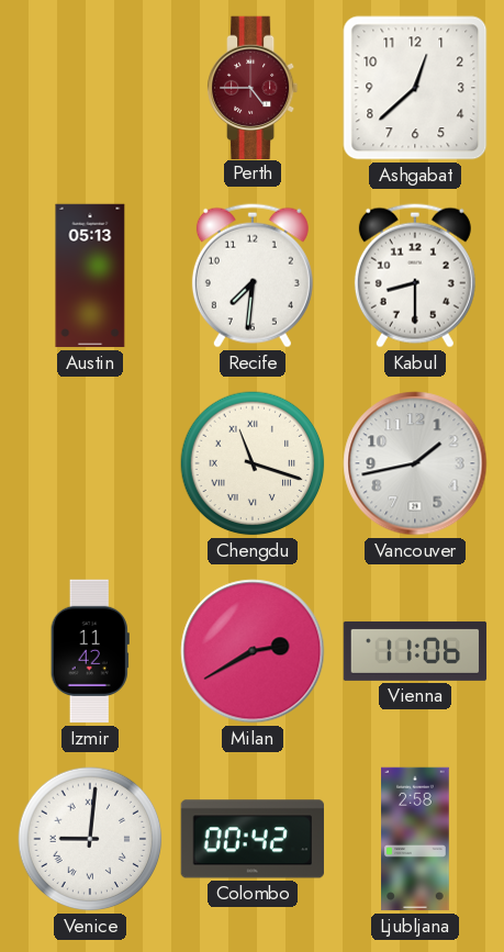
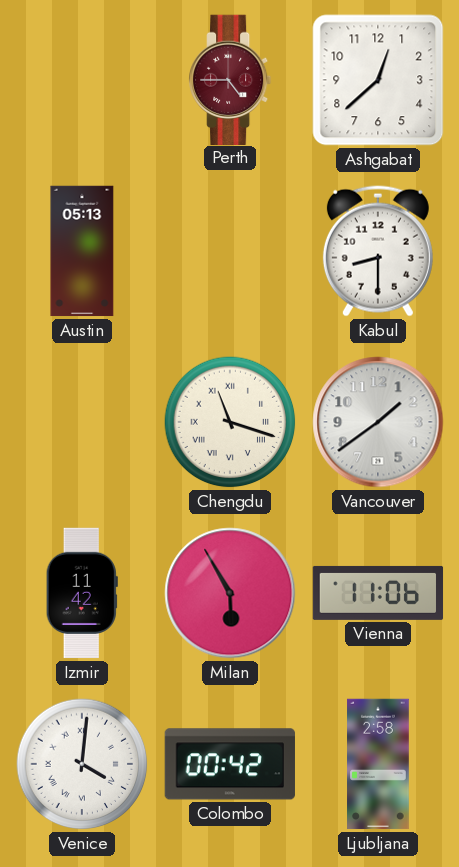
Recife: 7:31 -> none
Vancouver: 1:43 -> 1:39
Milan: 2:40 -> 5:55
Venice: 9:01 -> 4:01
